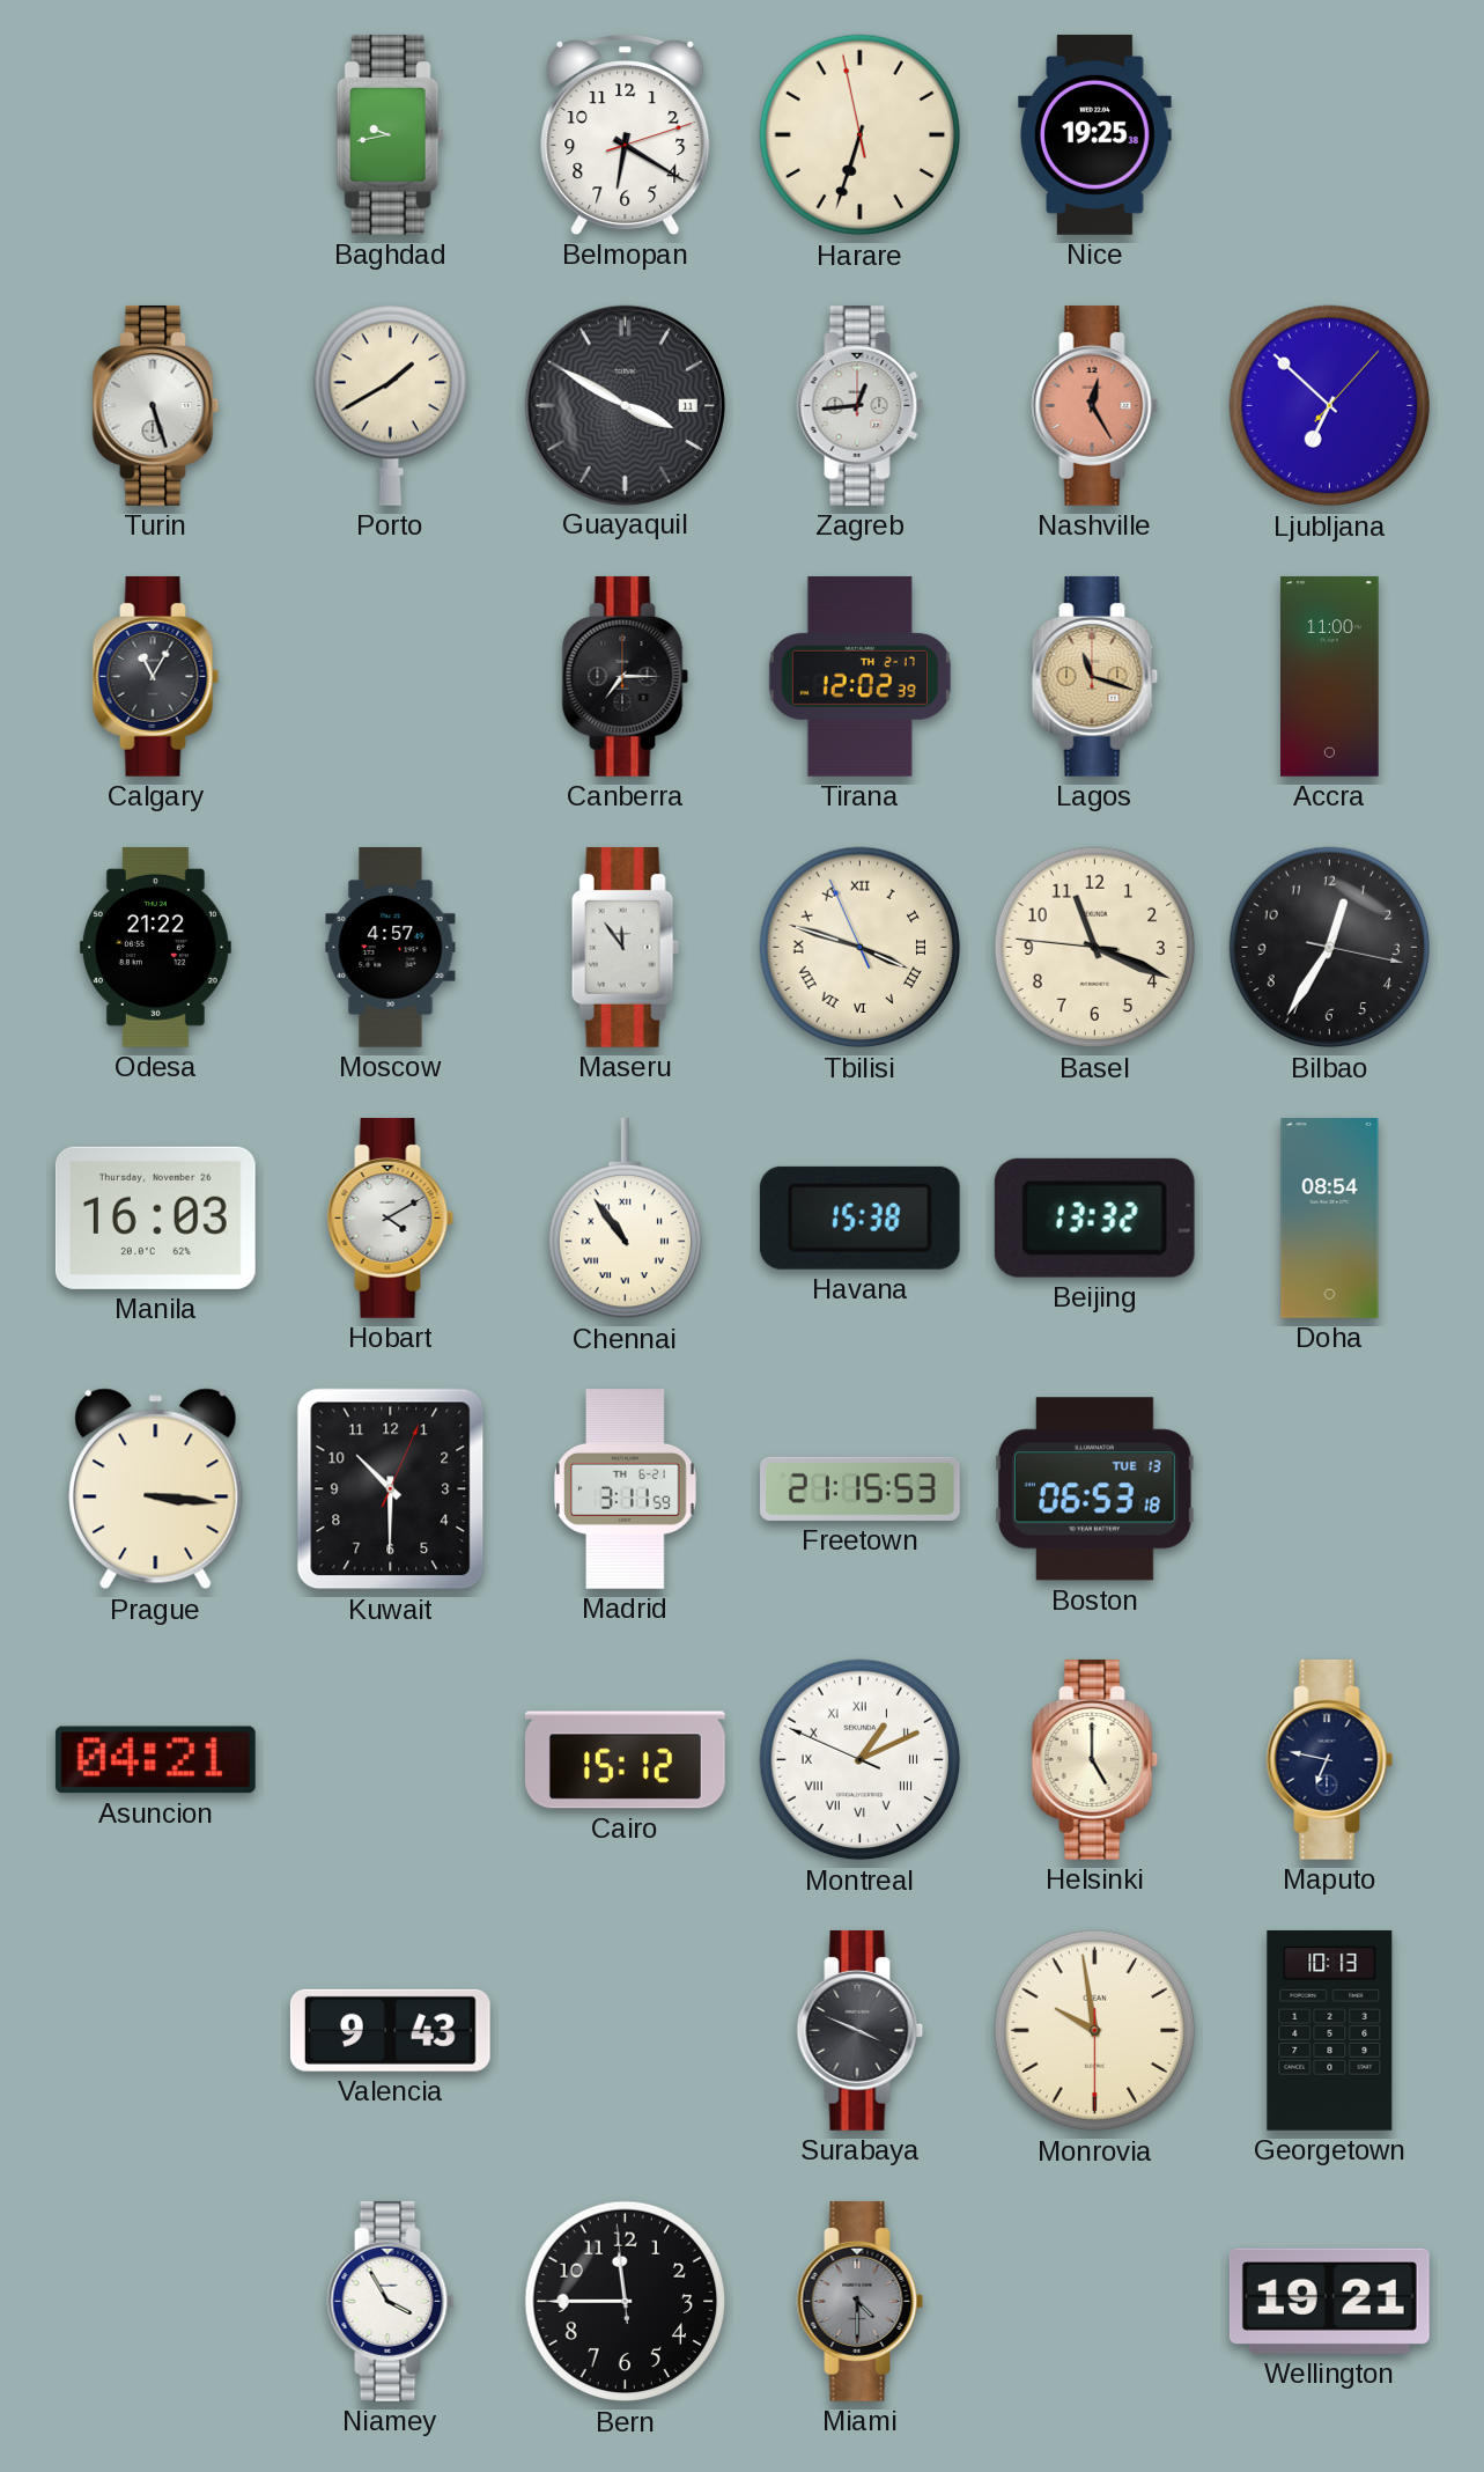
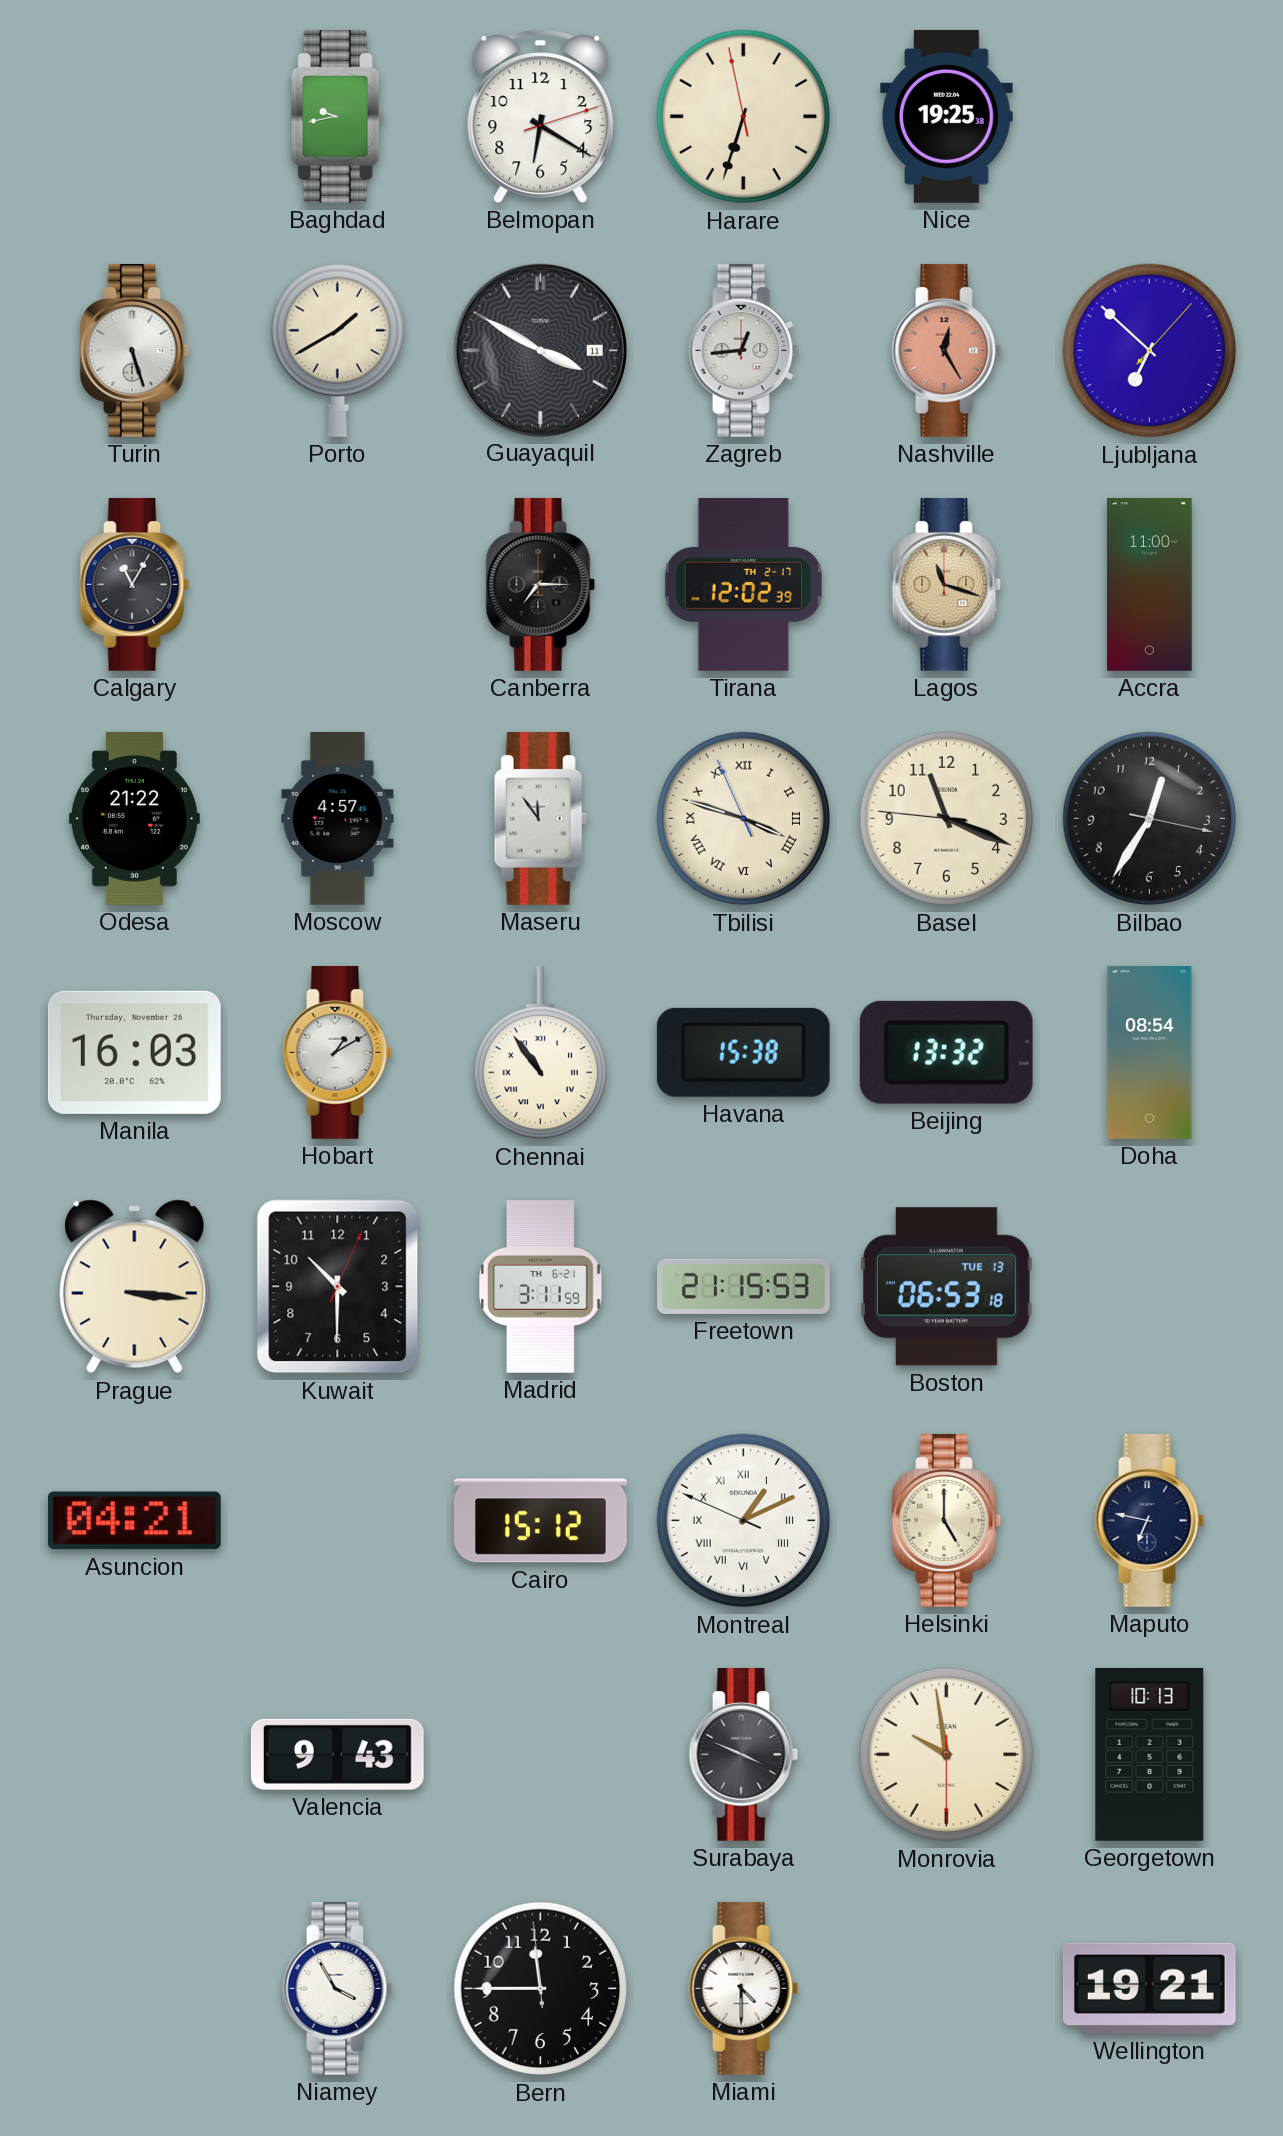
Hobart: 4:10 -> 1:10
Miami dial: grey -> white
